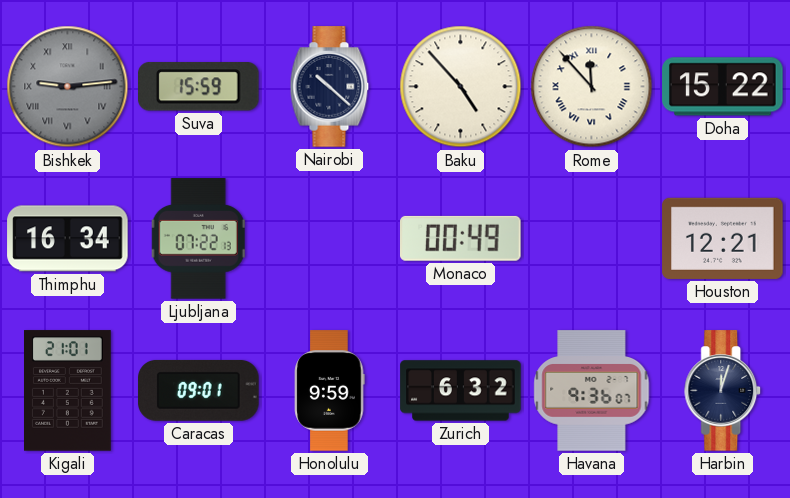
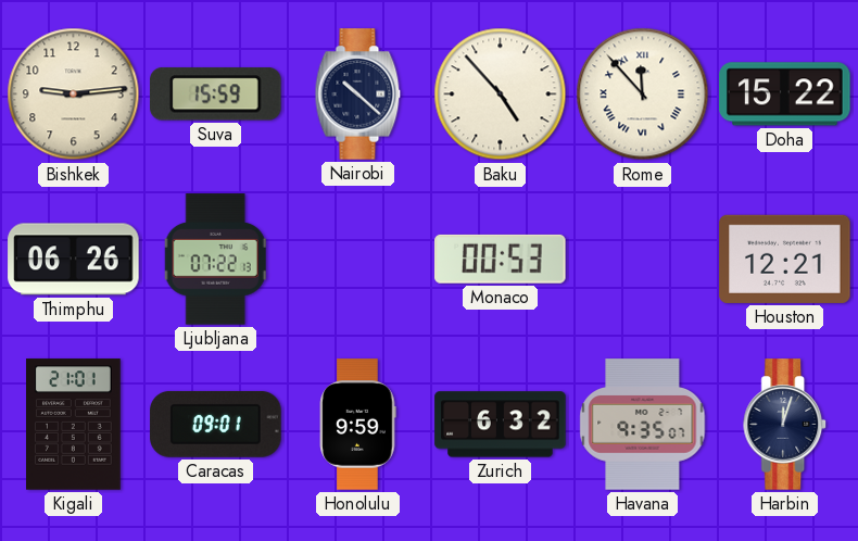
Bishkek dial: grey -> cream
Bishkek numerals: Roman -> Arabic
Thimphu: 16:34 -> 06:26
Monaco: 00:49 -> 00:53
Havana: 9:36 -> 9:35
